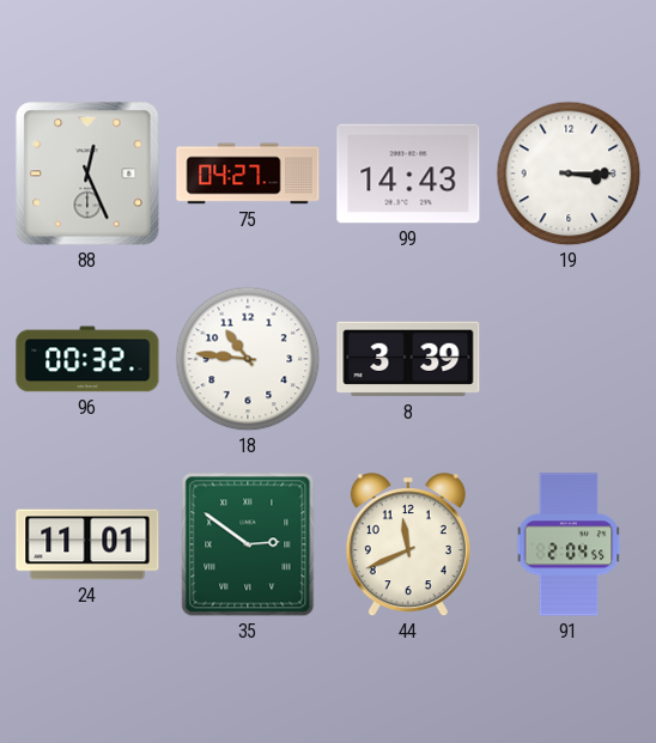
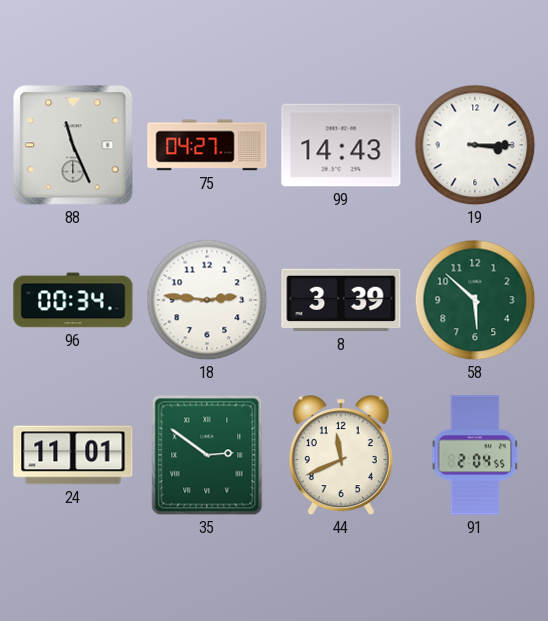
88: 12:26 -> 11:26
96: 00:32 -> 00:34
18: 10:46 -> 2:46
58: none -> 5:52
